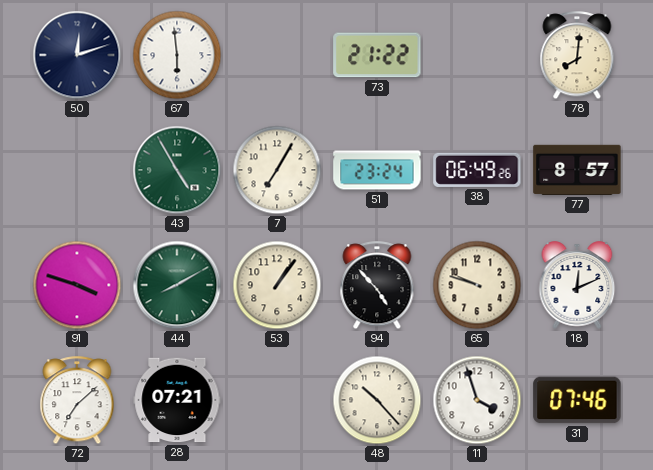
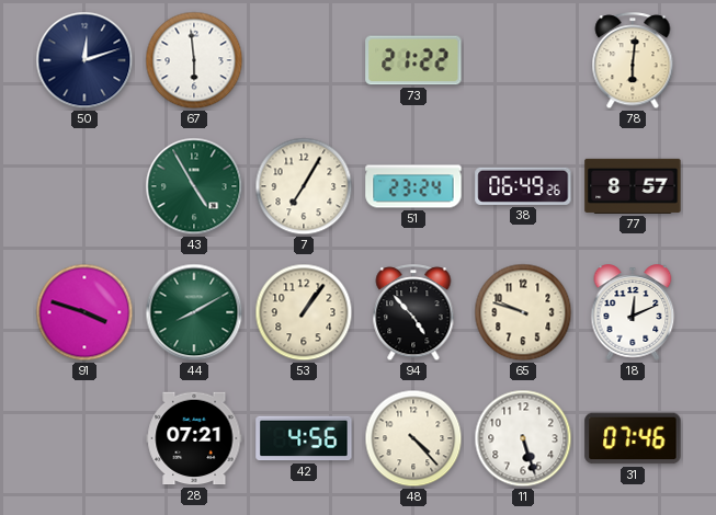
78: 8:01 -> 6:01
72: 7:08 -> none
42: none -> 4:56
48: 10:23 -> 4:23
11: 3:57 -> 5:27
